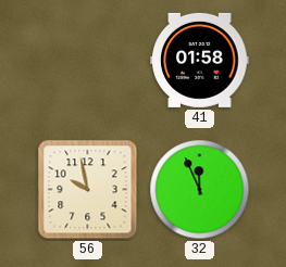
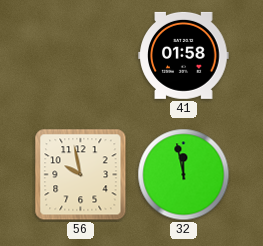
32: 11:56 -> 11:58
